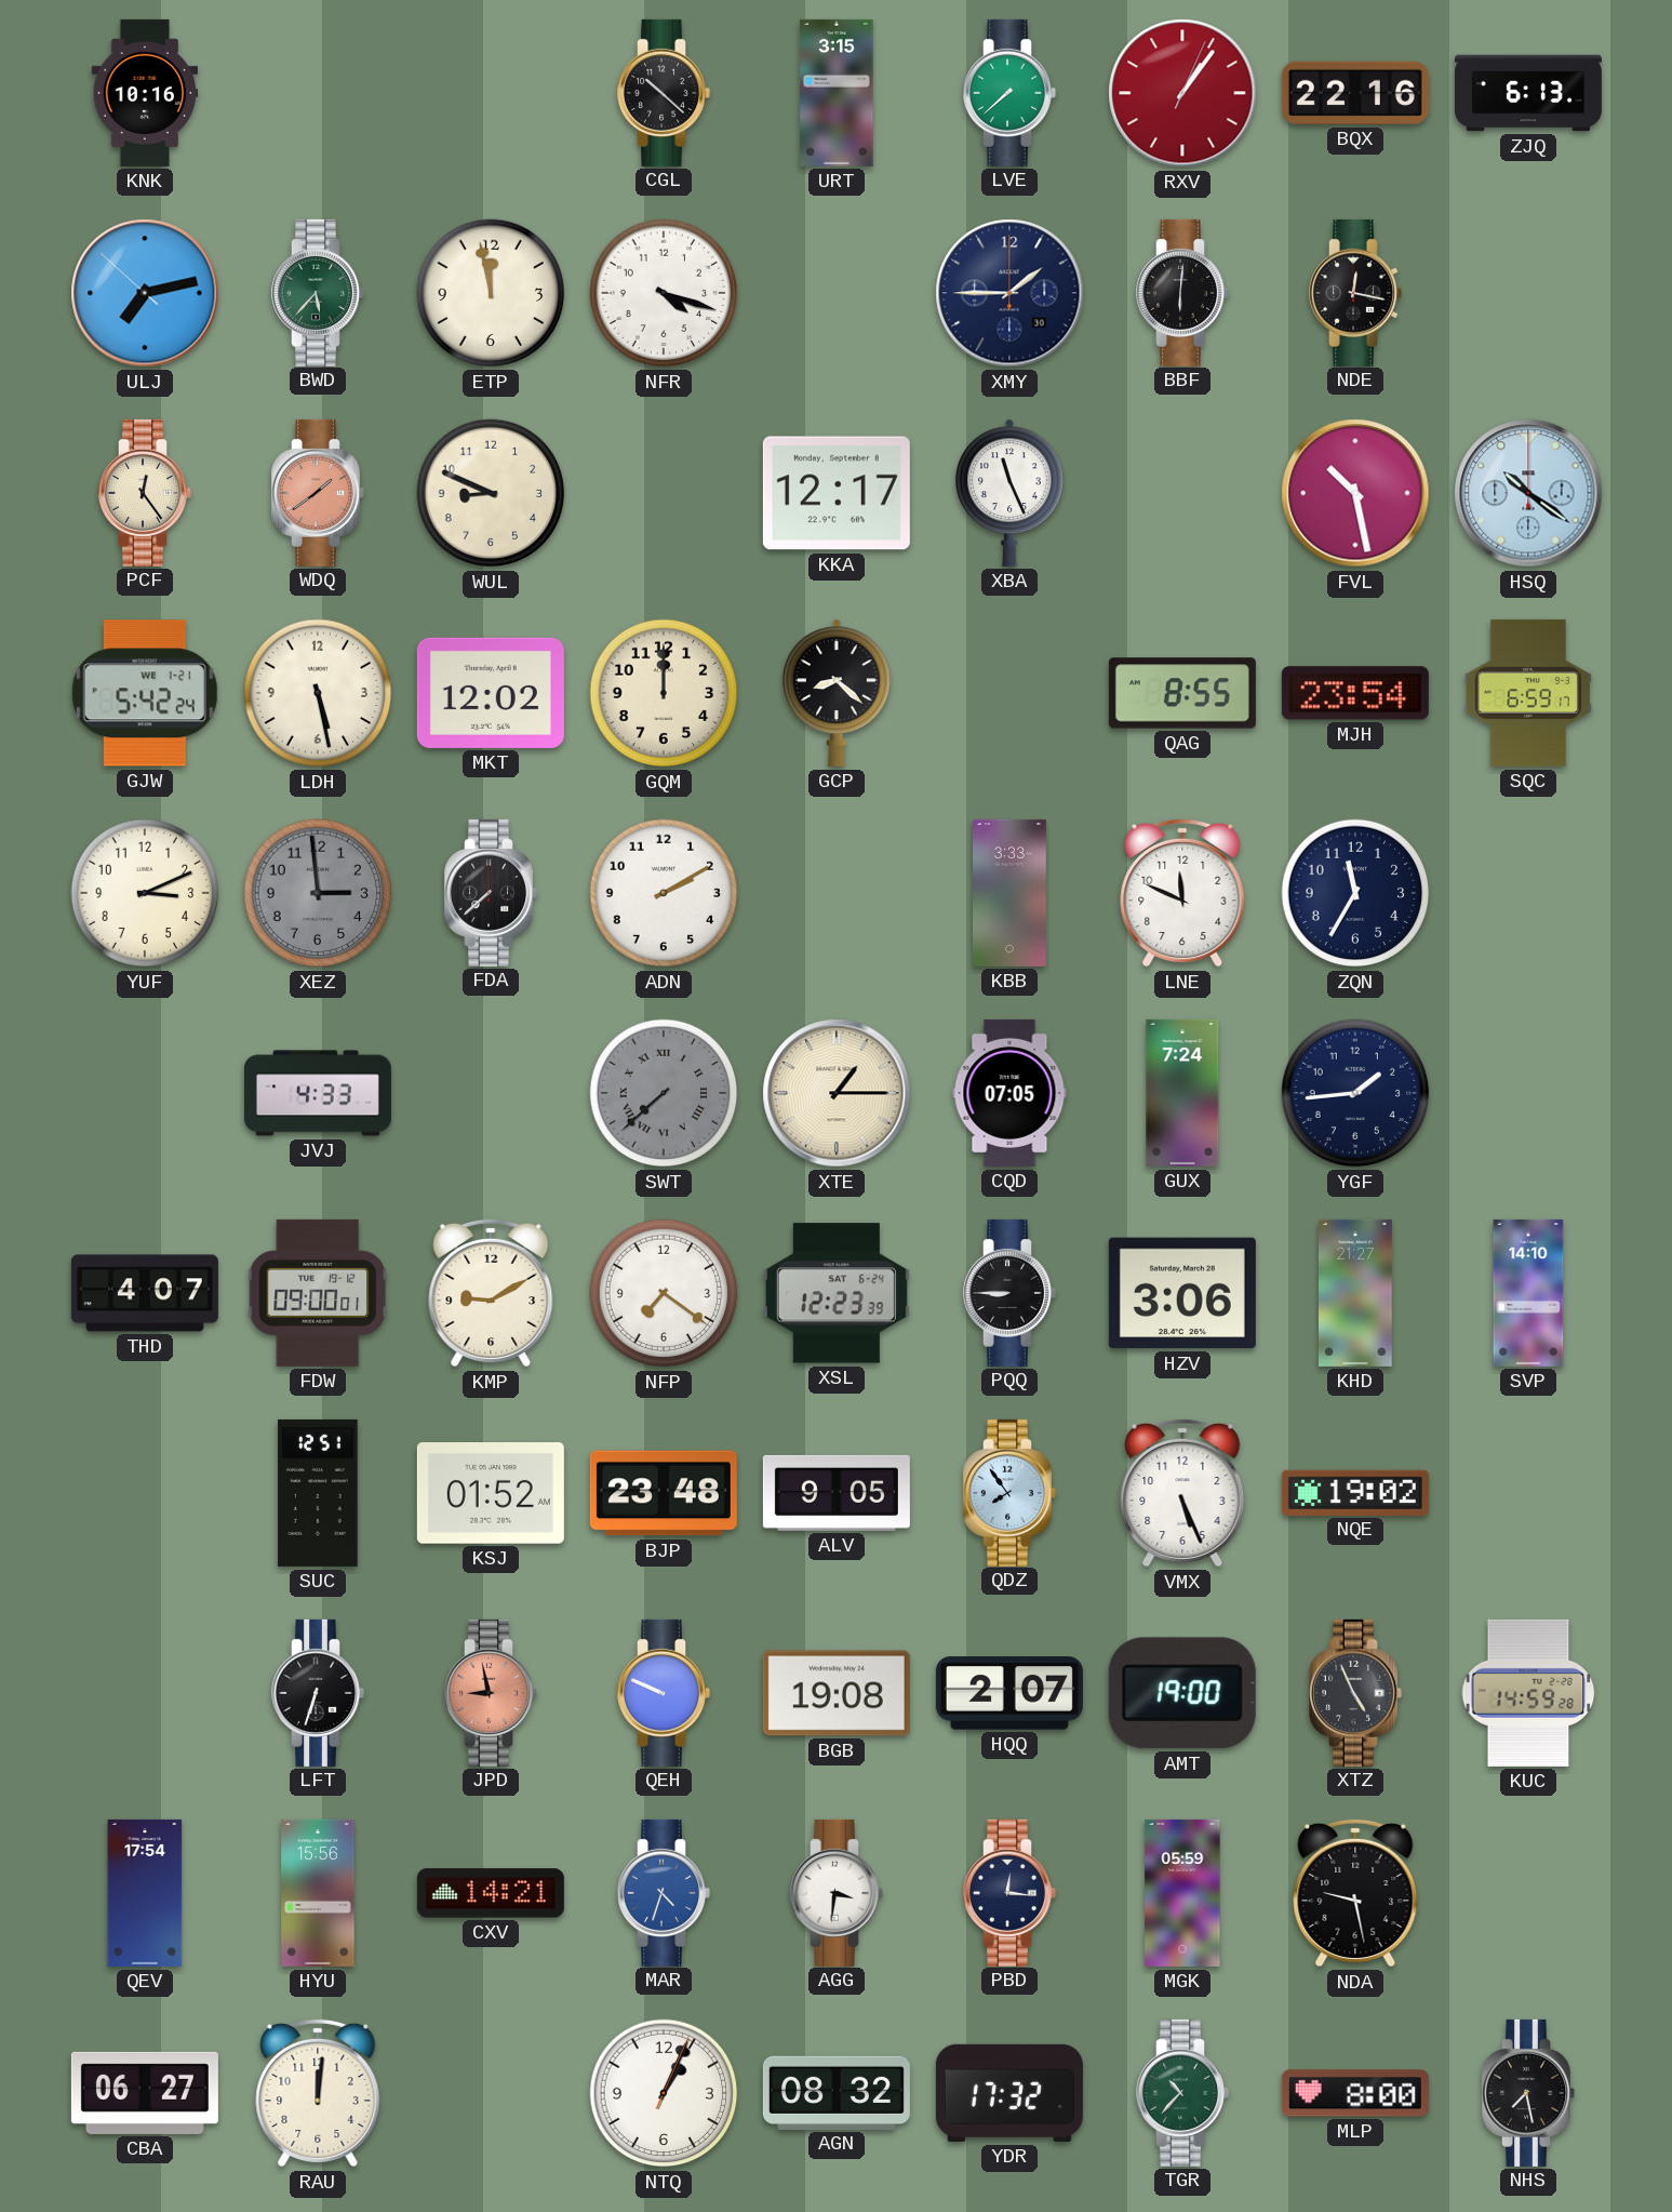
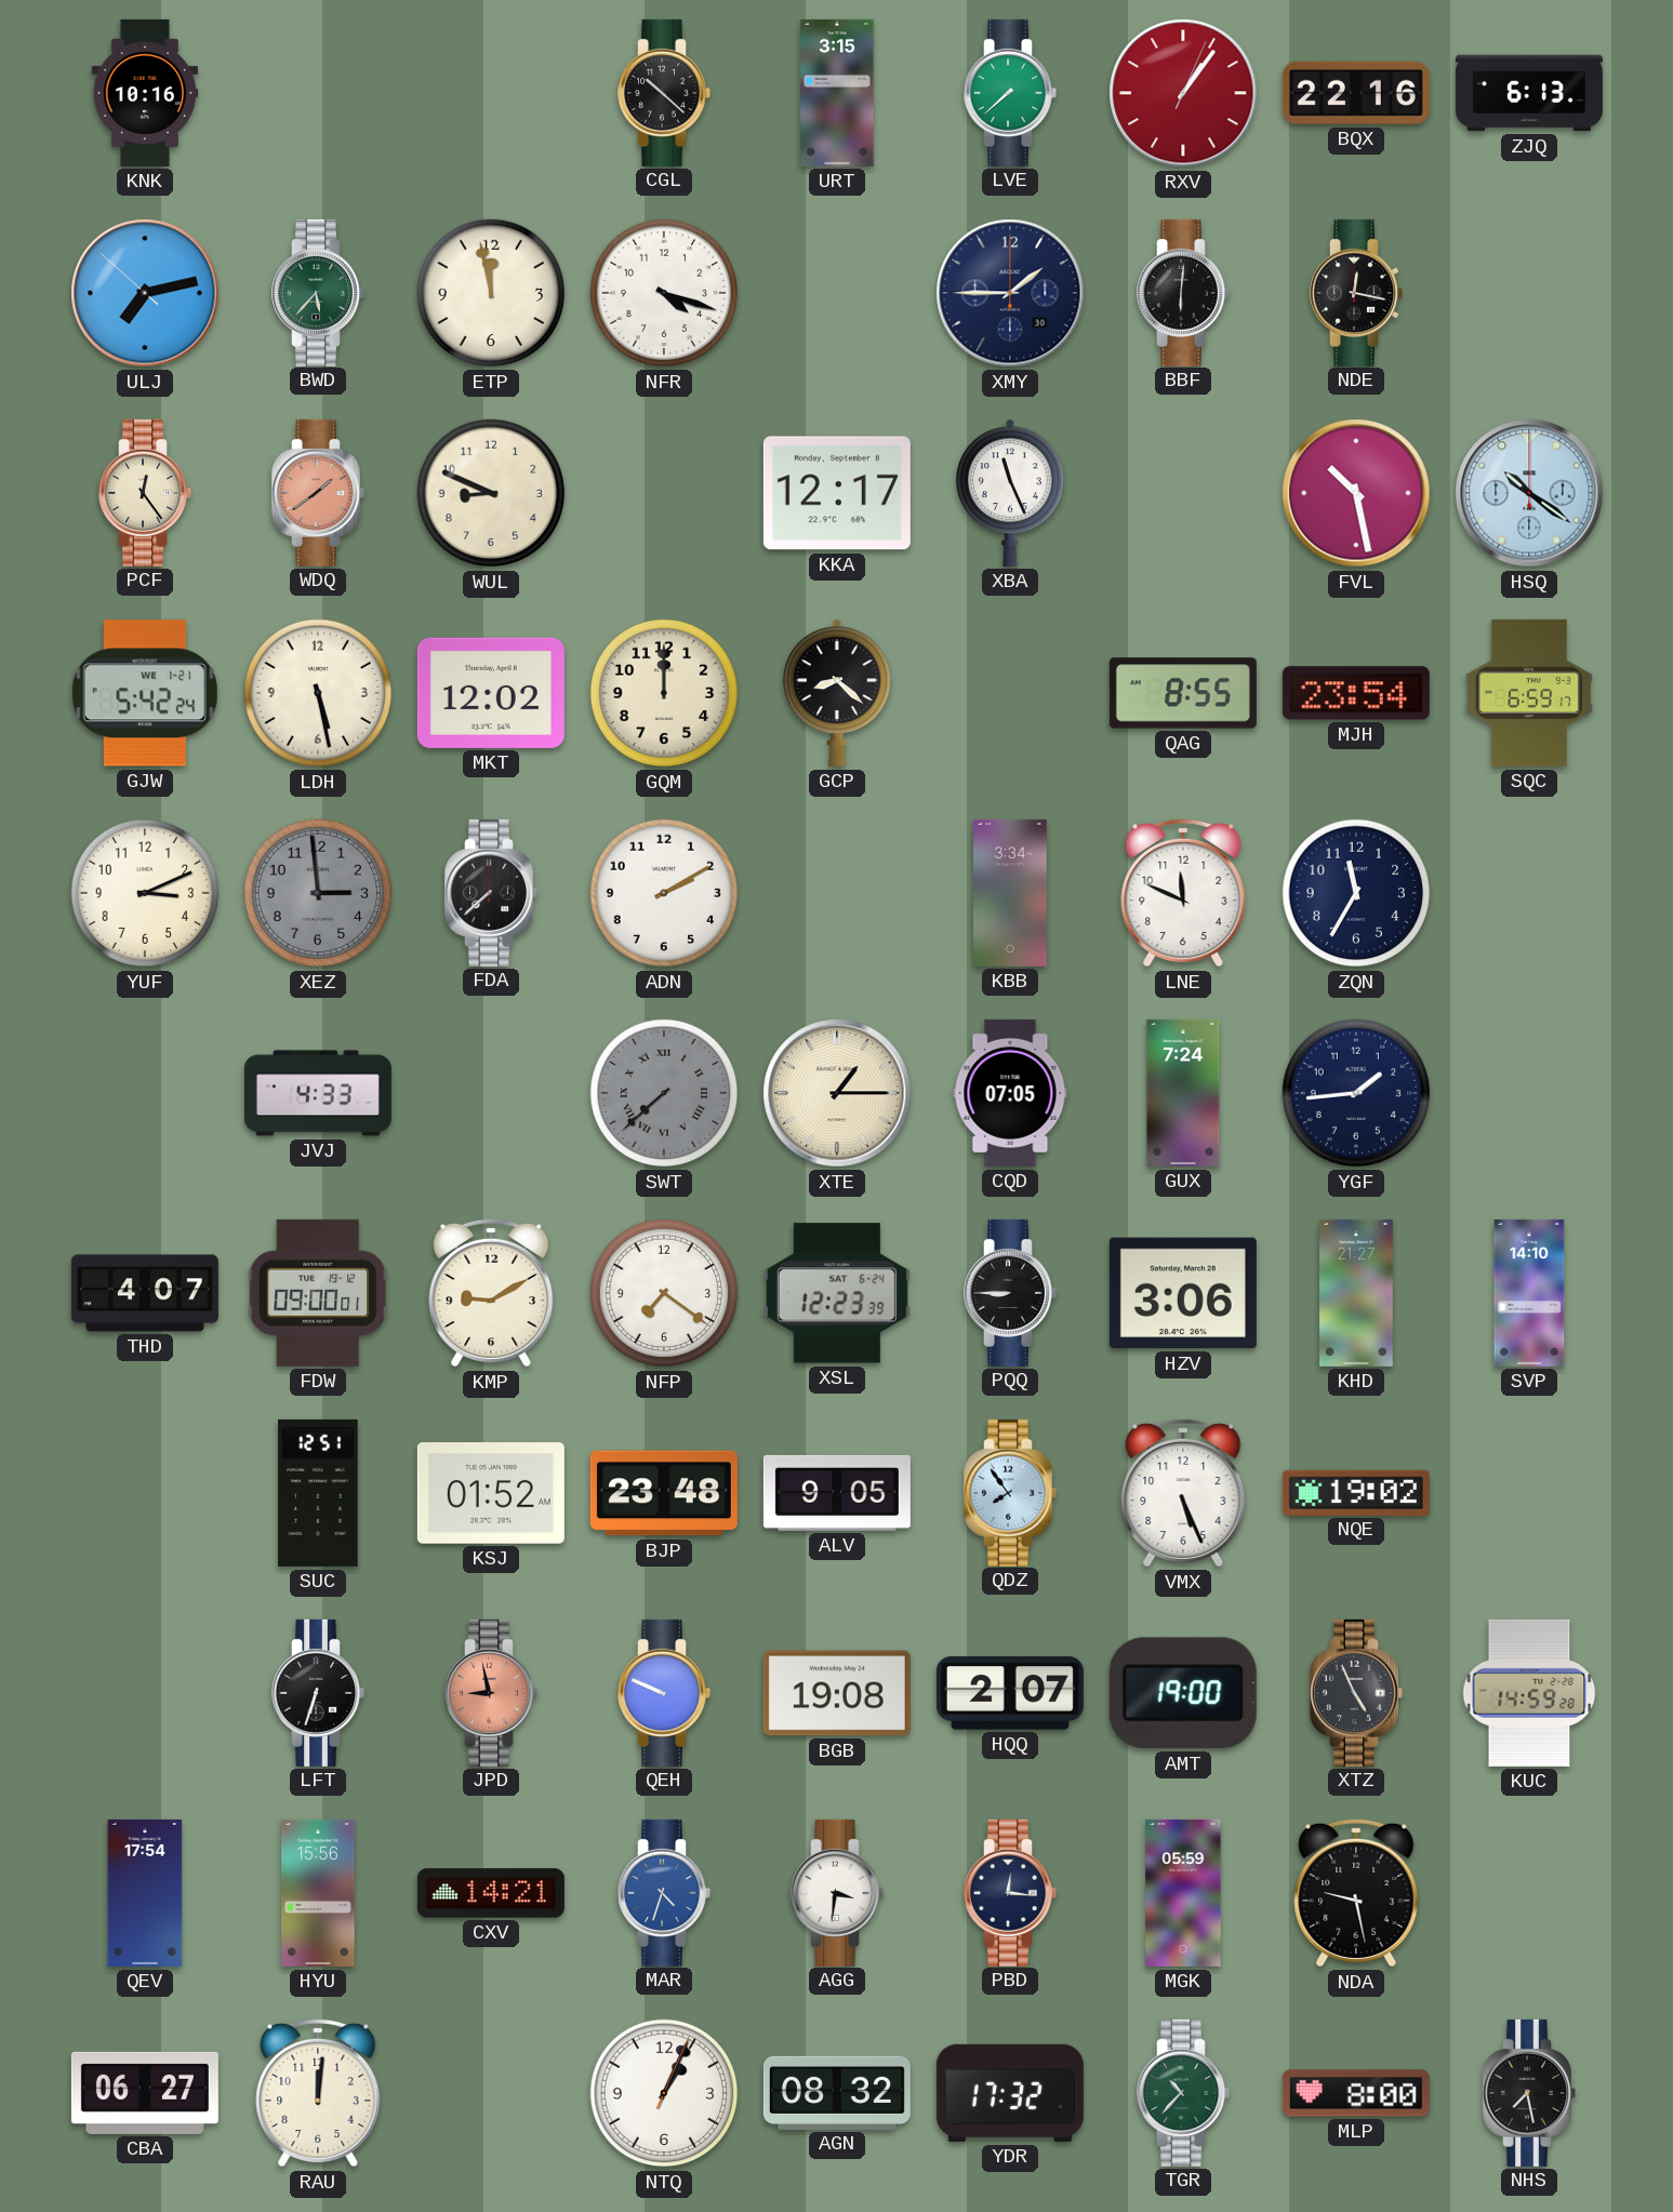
KBB: 3:33 -> 3:34
